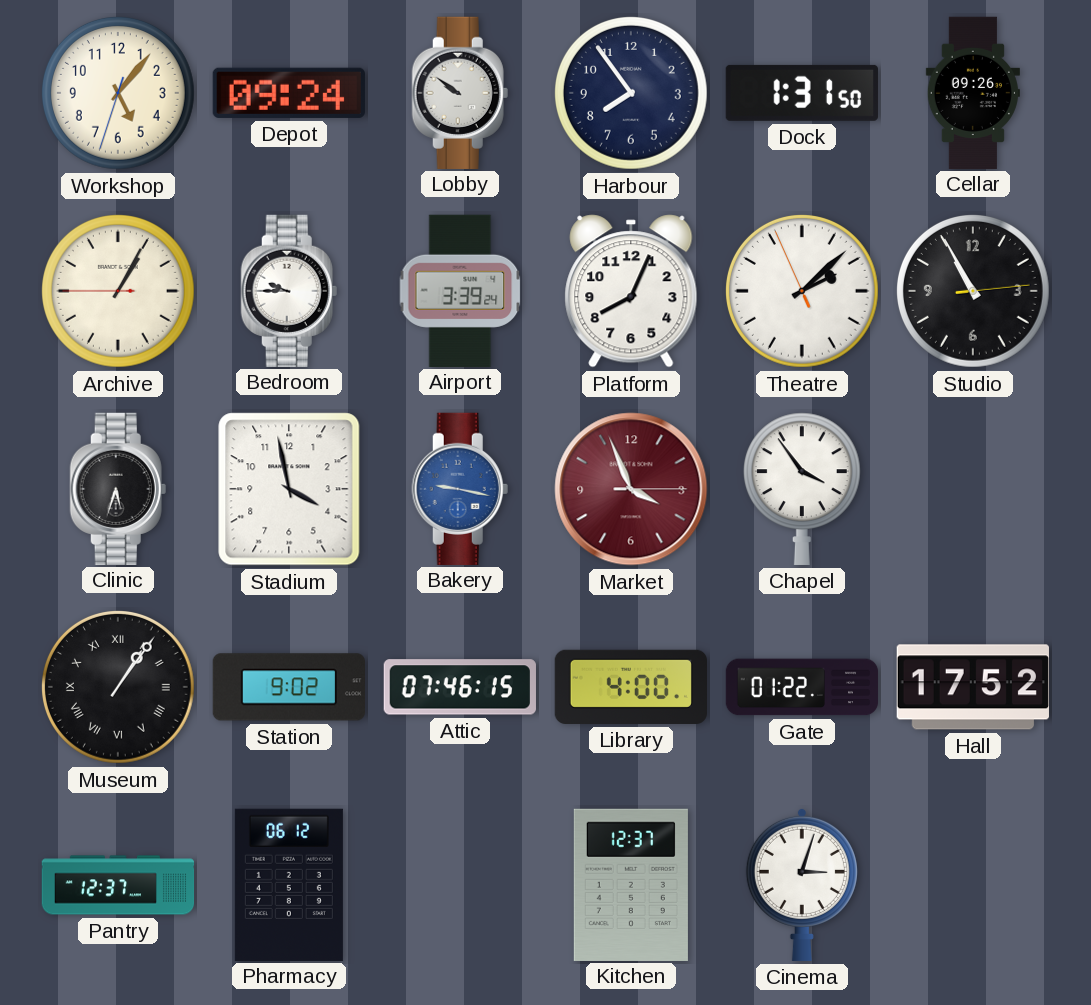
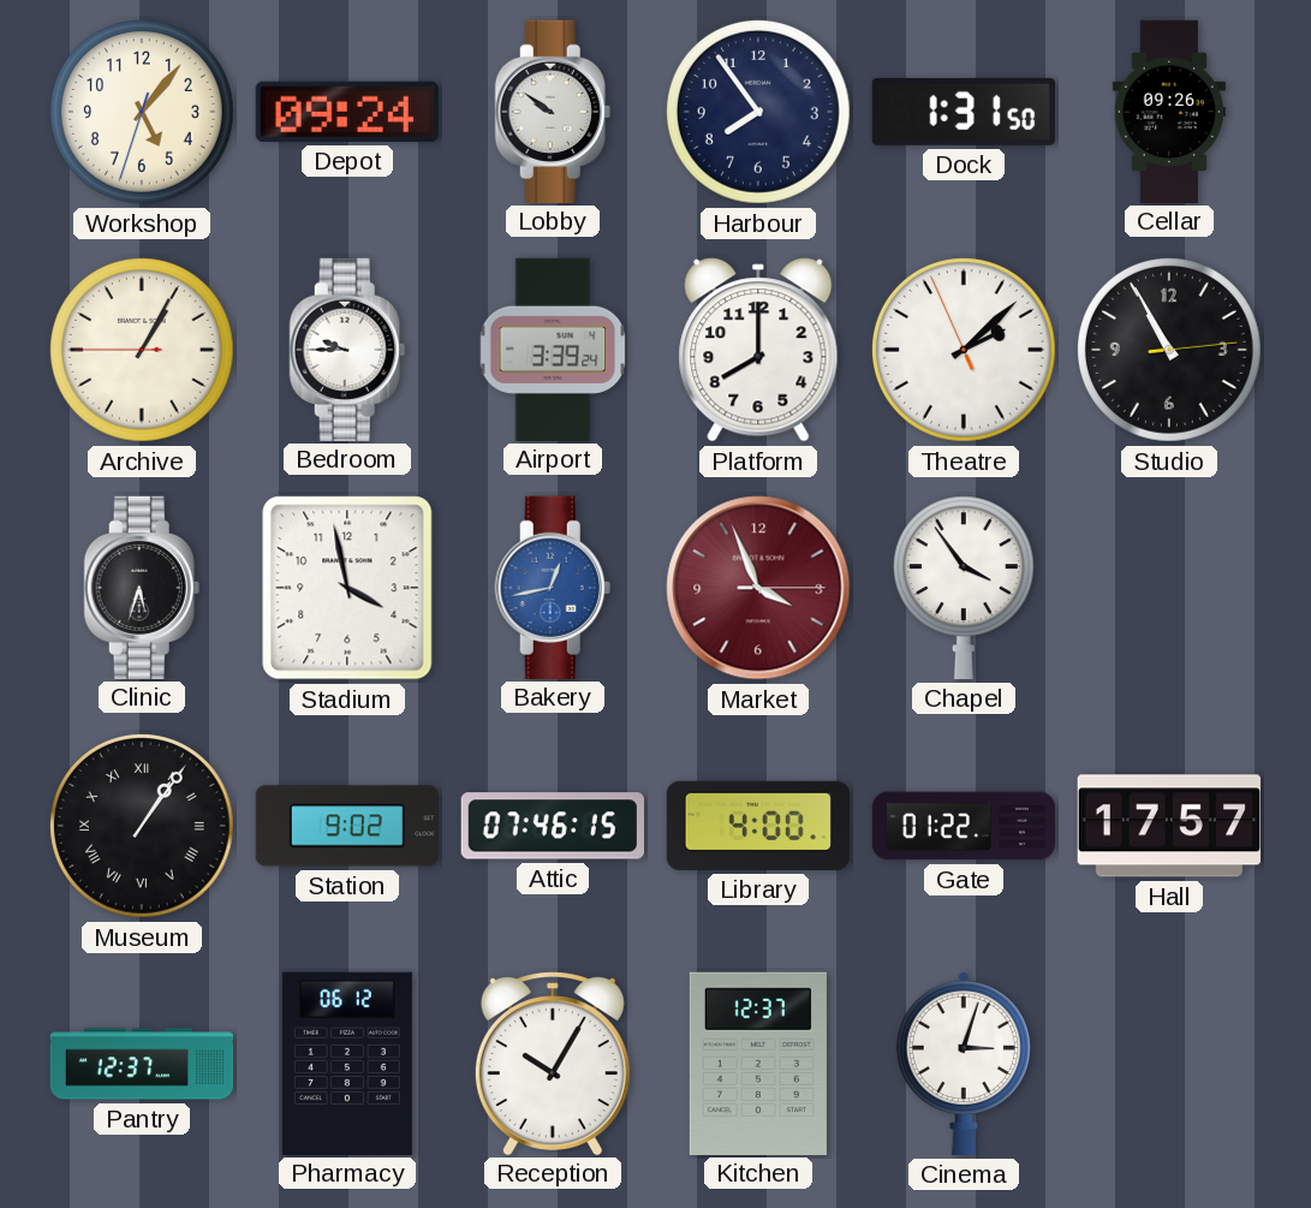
Platform: 8:04 -> 8:00
Bakery: 9:17 -> 12:43
Hall: 17:52 -> 17:57
Reception: none -> 10:05
